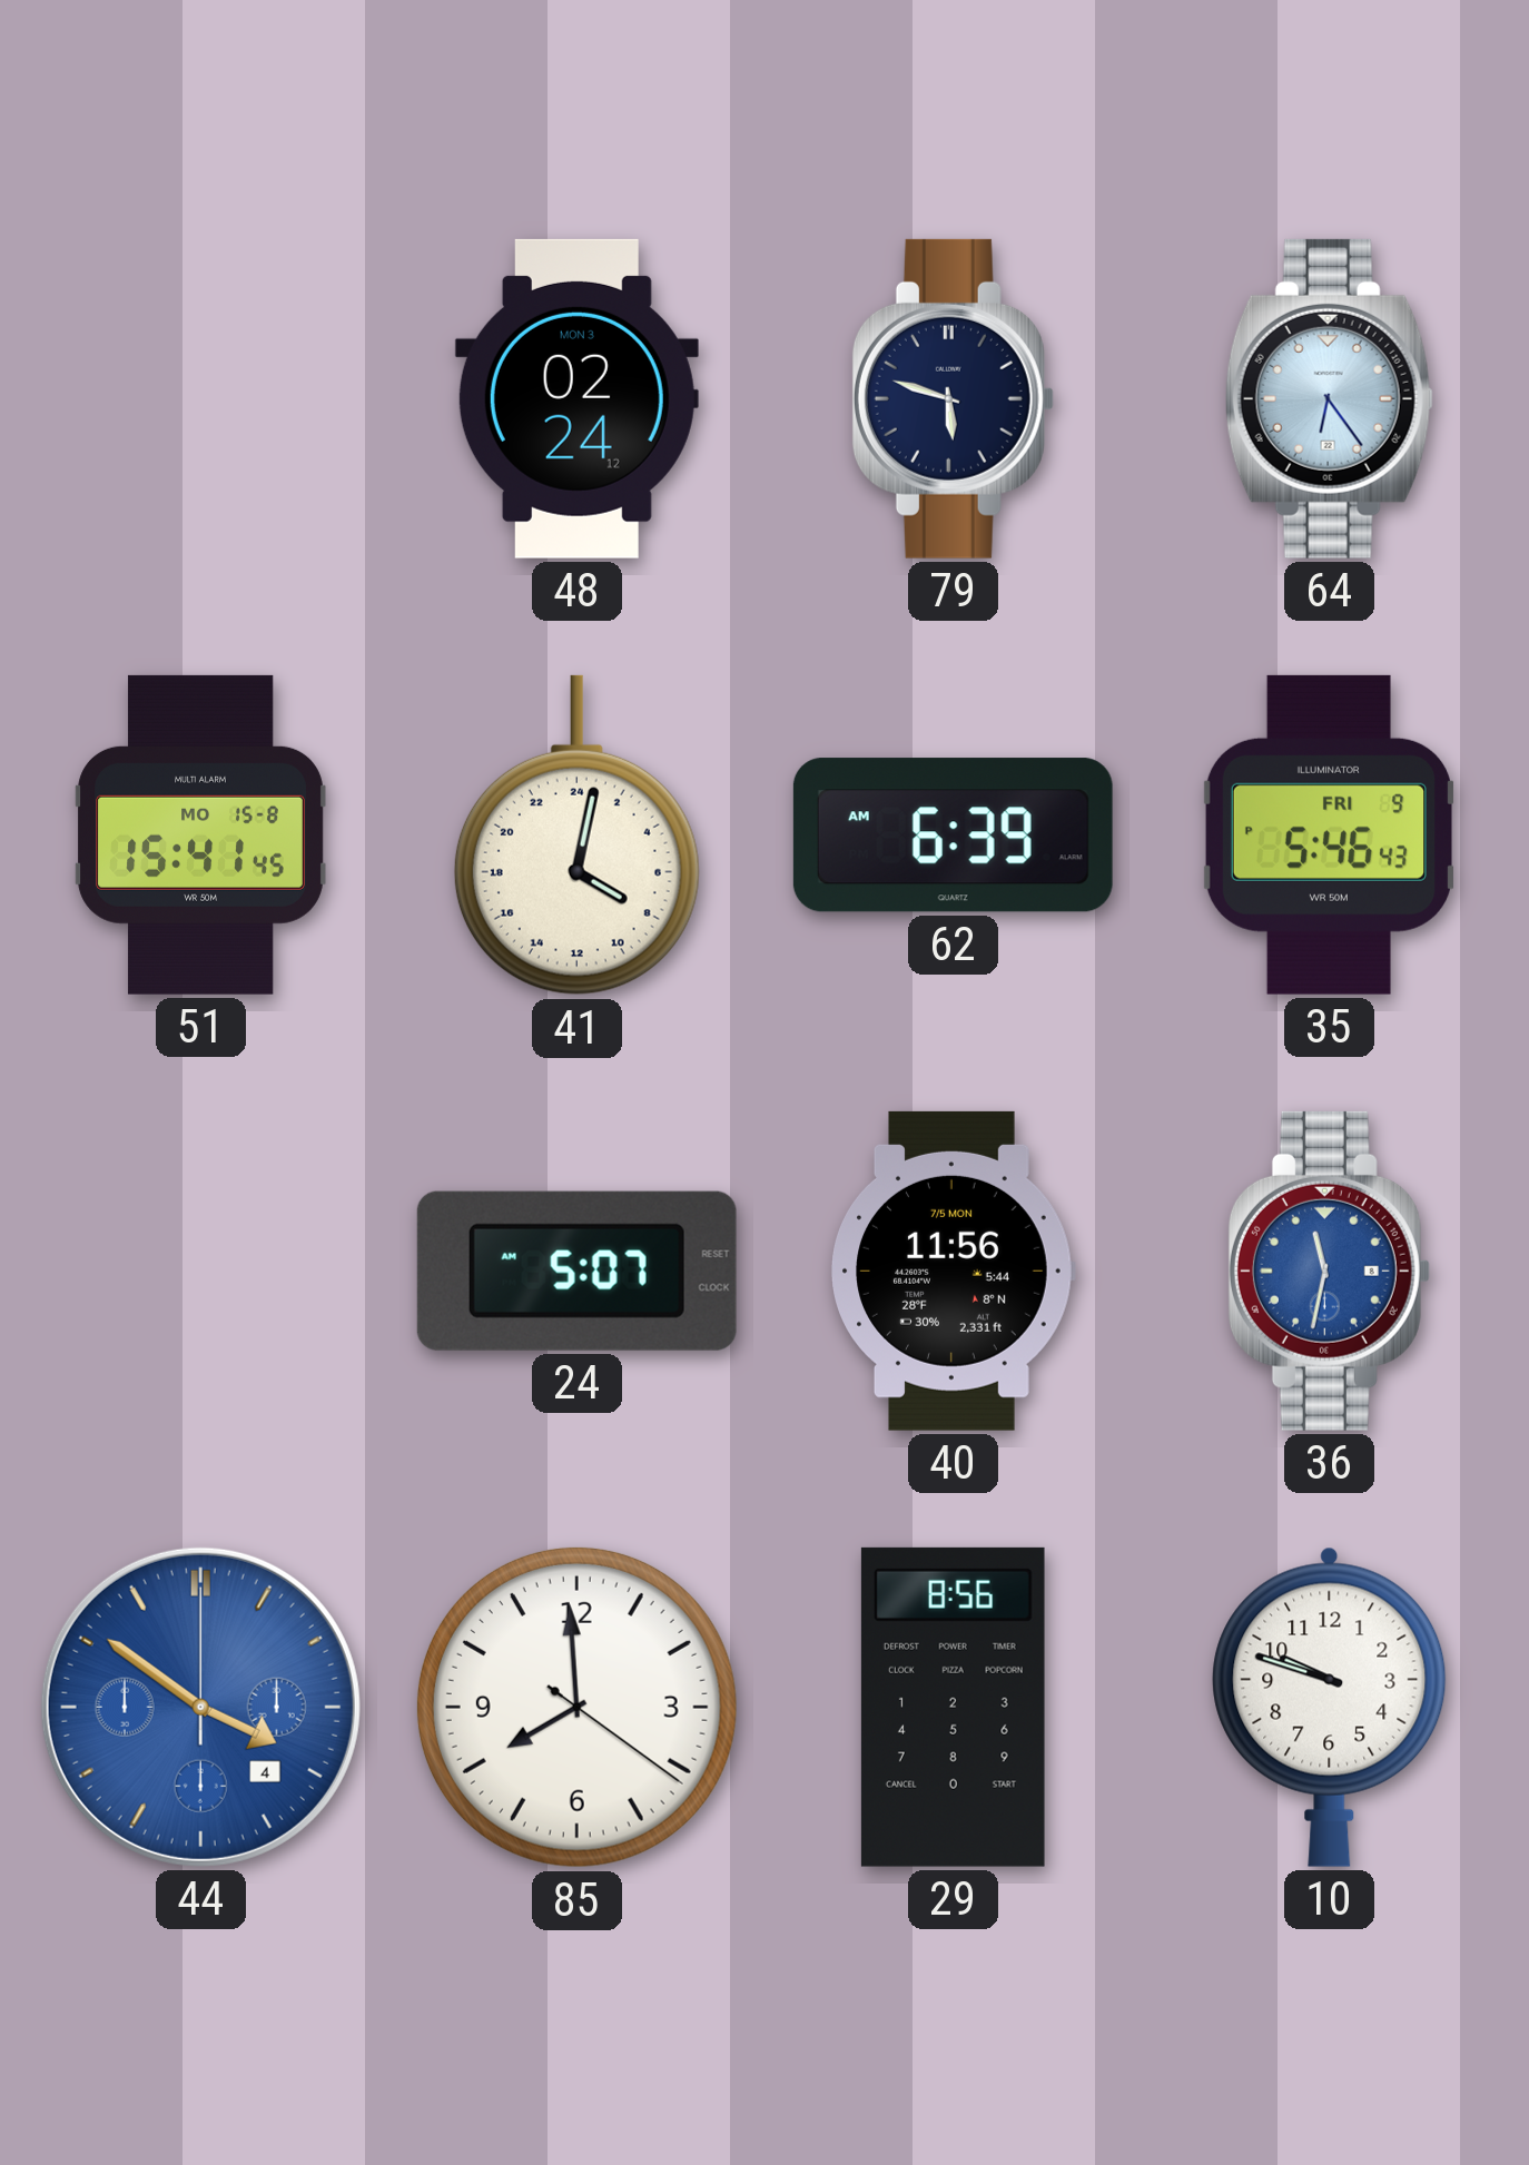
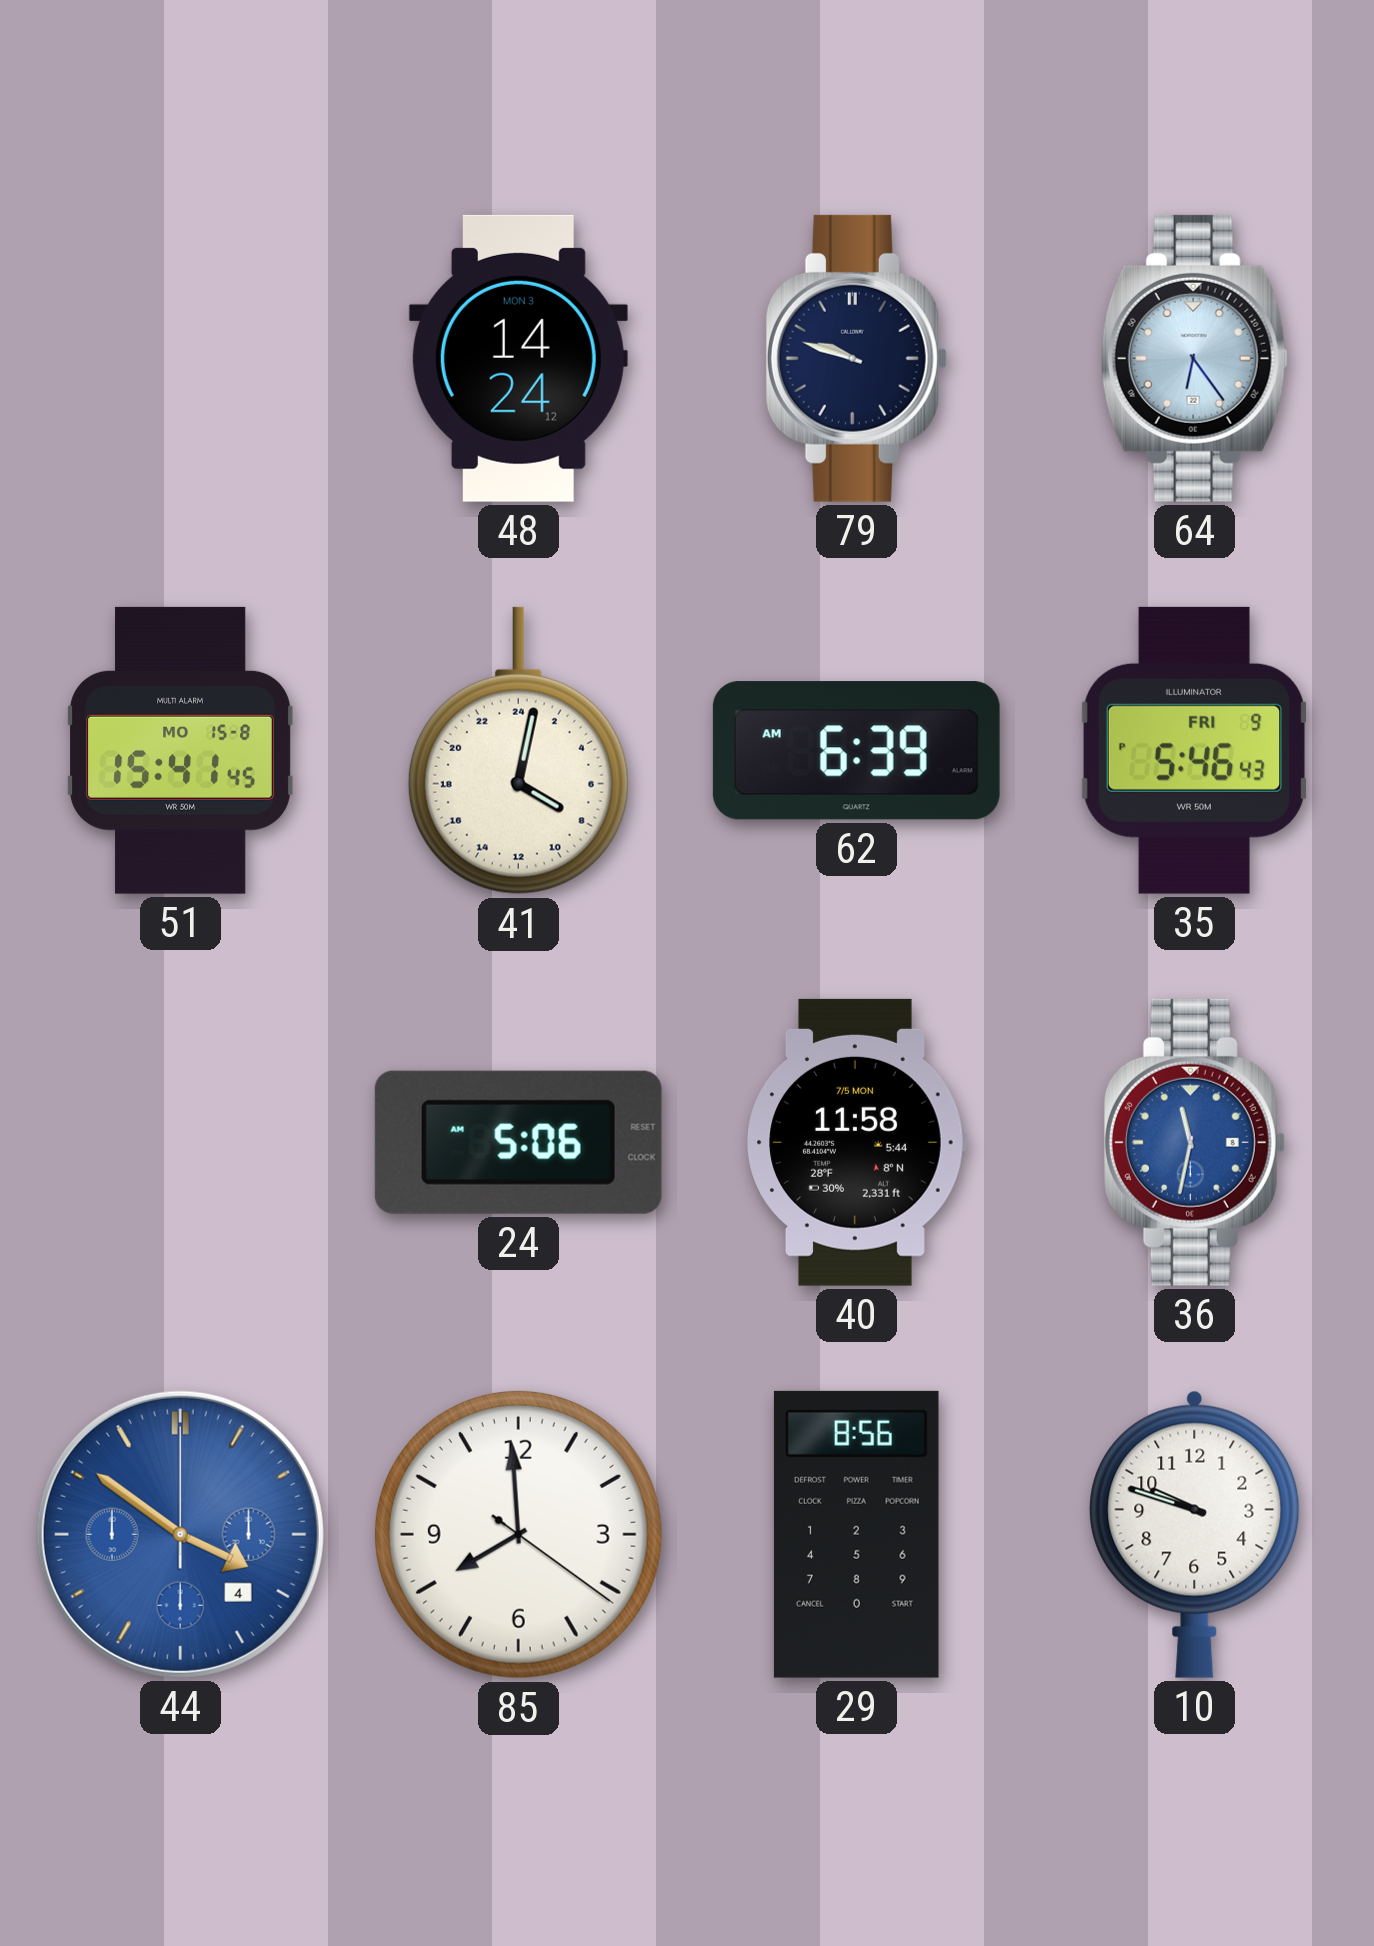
48: 02:24 -> 14:24
79: 5:48 -> 9:48
24: 5:07 -> 5:06
40: 11:56 -> 11:58
